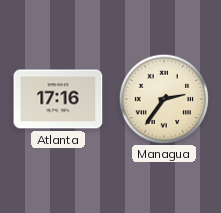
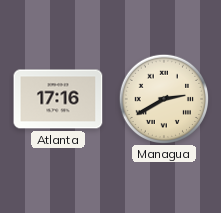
Managua: 2:36 -> 2:40
